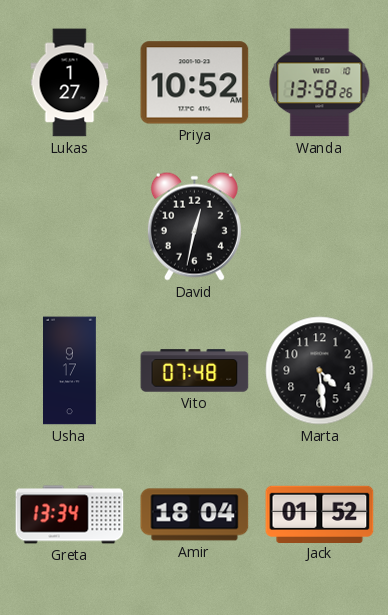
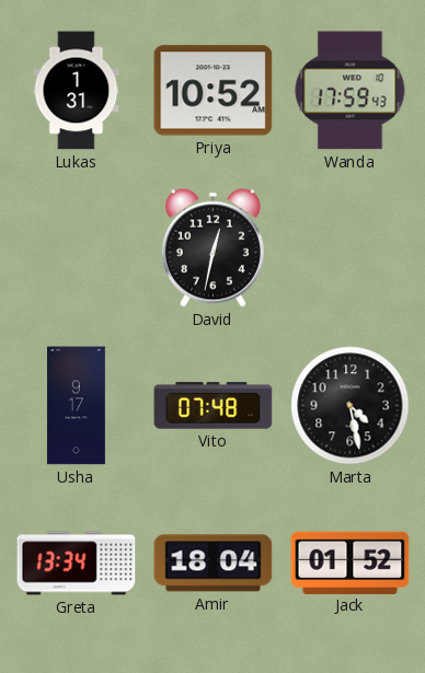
Lukas: 1:27 -> 1:31
Wanda: 13:58 -> 17:59
Marta: 4:29 -> 4:28
